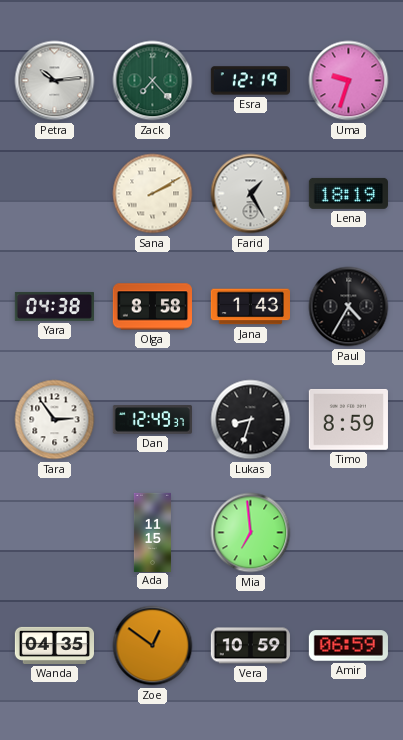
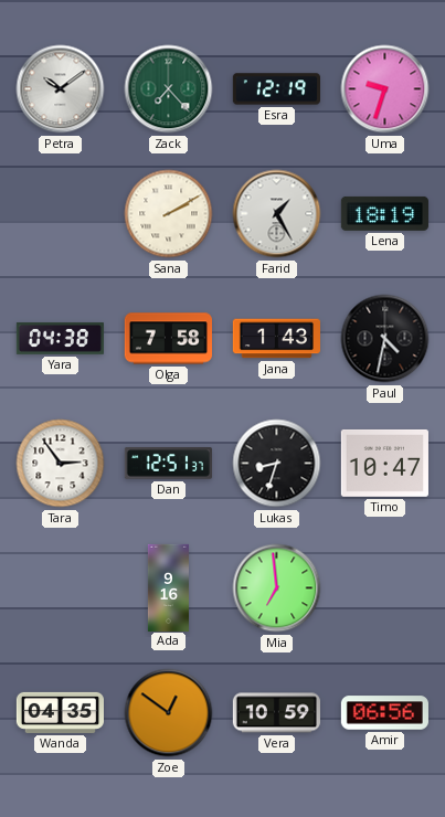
Petra: 10:14 -> 10:09
Olga: 8:58 -> 7:58
Paul: 4:35 -> 4:32
Dan: 12:49 -> 12:51
Timo: 8:59 -> 10:47
Ada: 11:15 -> 9:16
Amir: 06:59 -> 06:56
